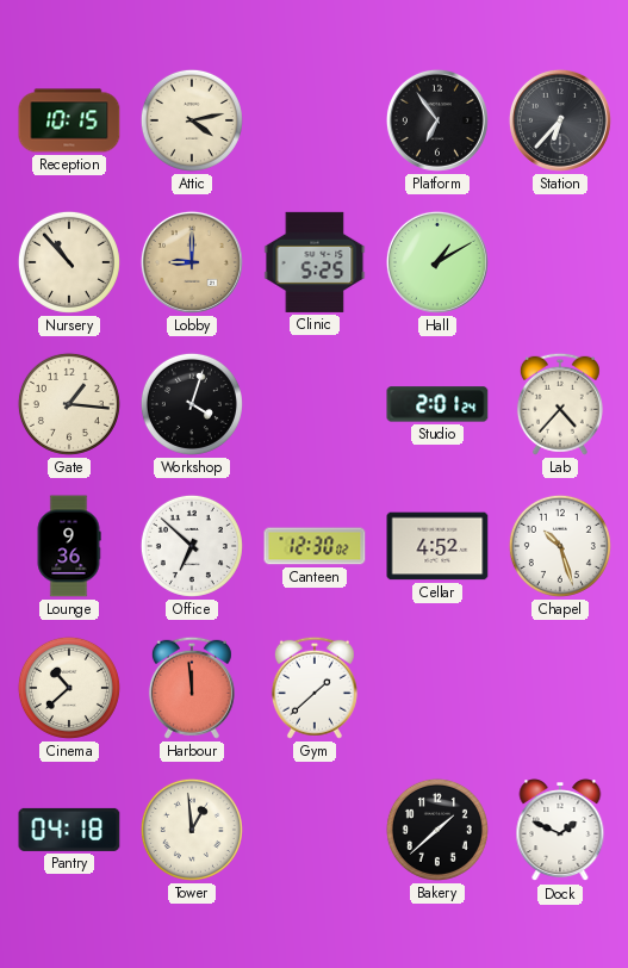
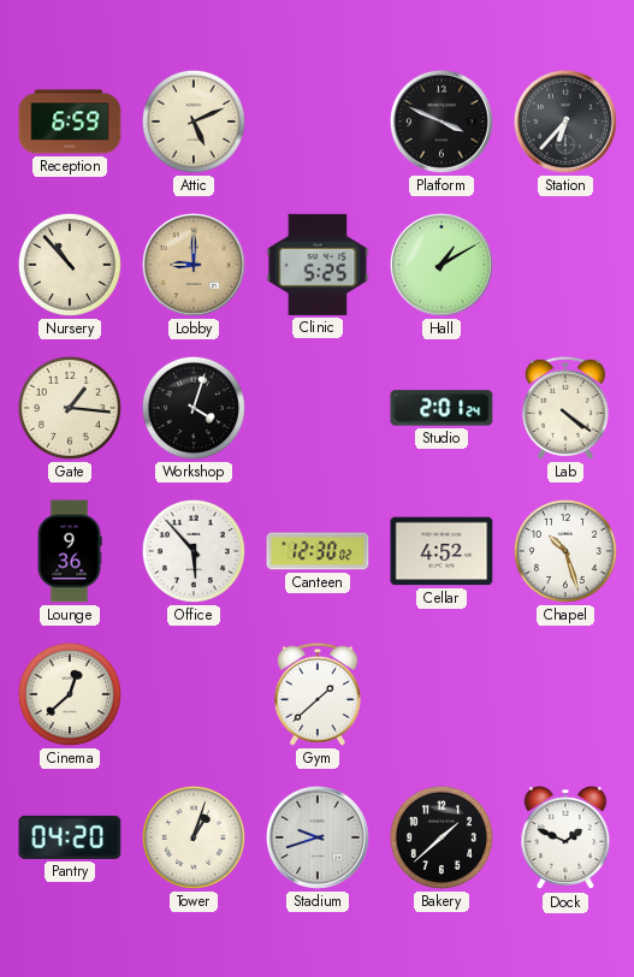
Reception: 10:15 -> 6:59
Attic: 4:13 -> 5:11
Platform: 6:54 -> 3:49
Lab: 4:37 -> 4:21
Office: 6:52 -> 5:53
Cinema: 10:38 -> 12:38
Harbour: 11:59 -> none
Pantry: 04:18 -> 04:20
Tower: 12:59 -> 1:03
Stadium: none -> 9:42
